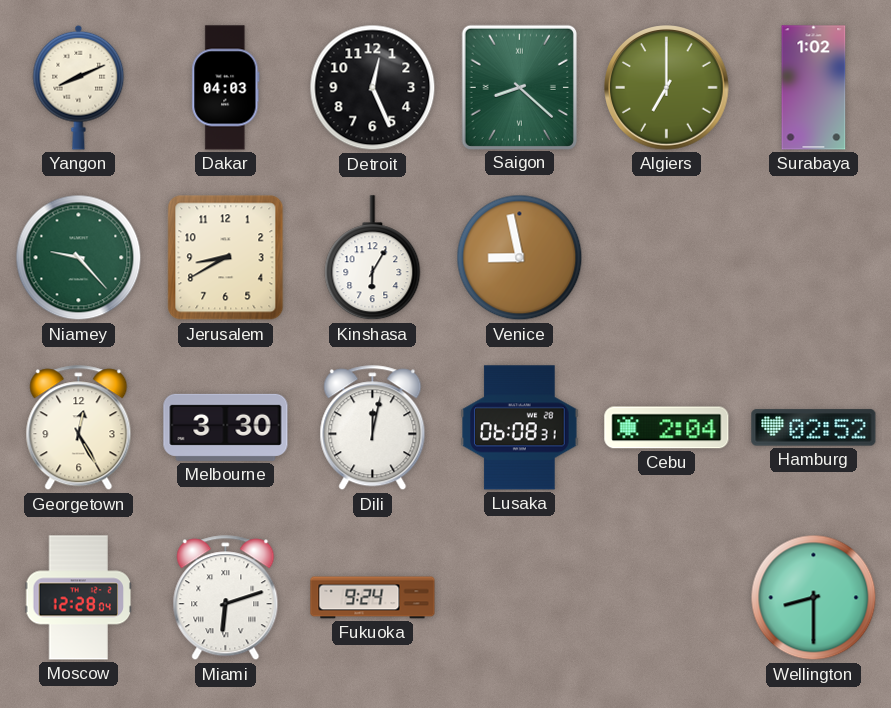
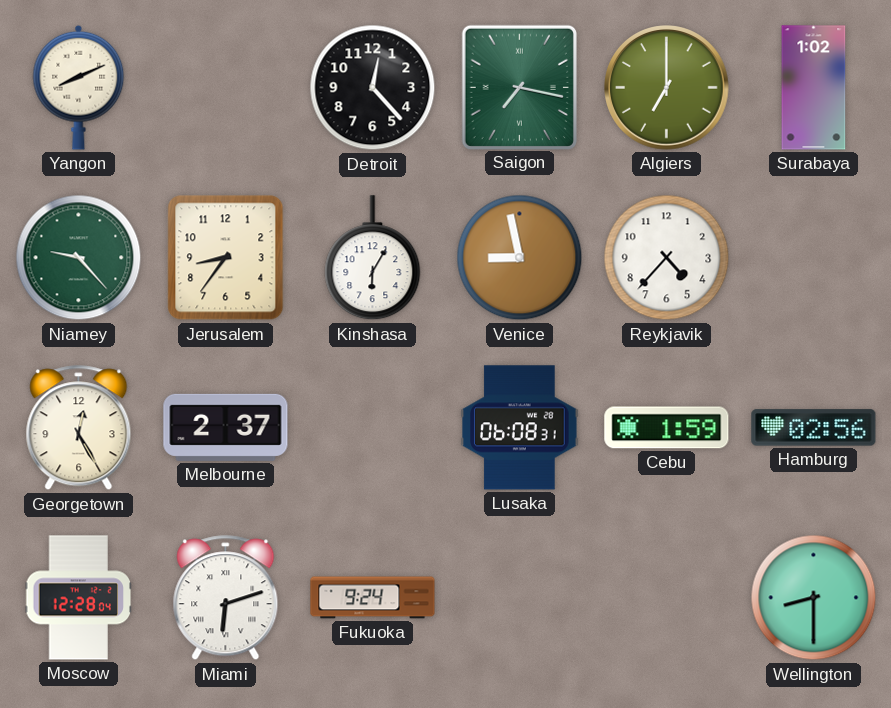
Dakar: 04:03 -> none
Detroit: 12:26 -> 12:23
Saigon: 8:22 -> 7:17
Jerusalem: 8:40 -> 8:36
Reykjavik: none -> 4:37
Melbourne: 3:30 -> 2:37
Dili: 12:02 -> none
Cebu: 2:04 -> 1:59
Hamburg: 02:52 -> 02:56
